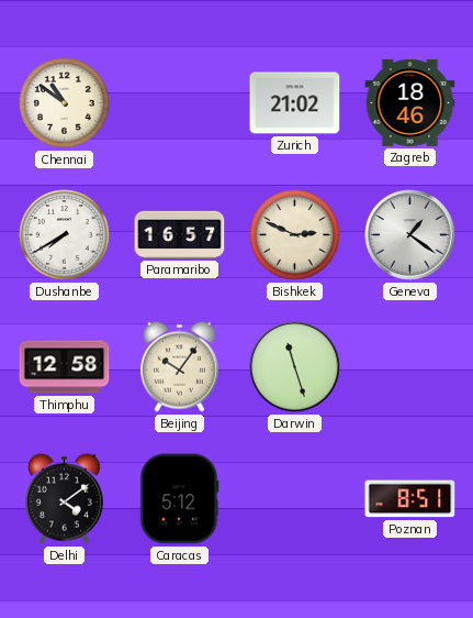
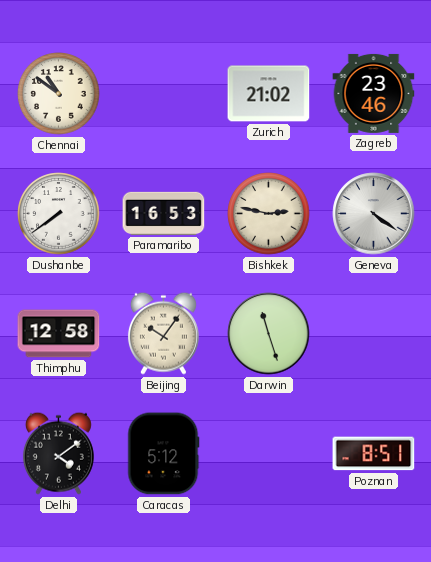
Zagreb: 18:46 -> 23:46
Dushanbe: 7:40 -> 7:39
Paramaribo: 16:57 -> 16:53
Bishkek: 2:49 -> 2:47
Geneva: 1:21 -> 4:21
